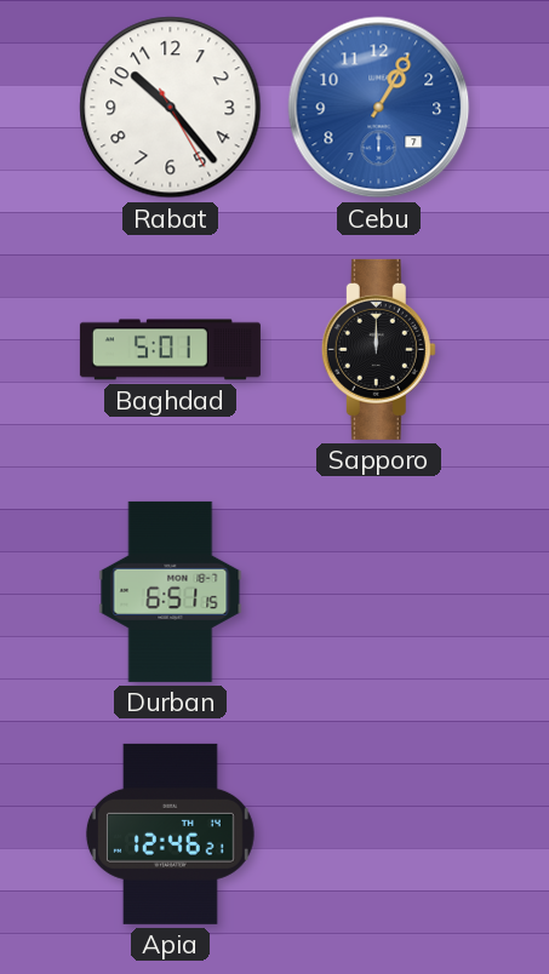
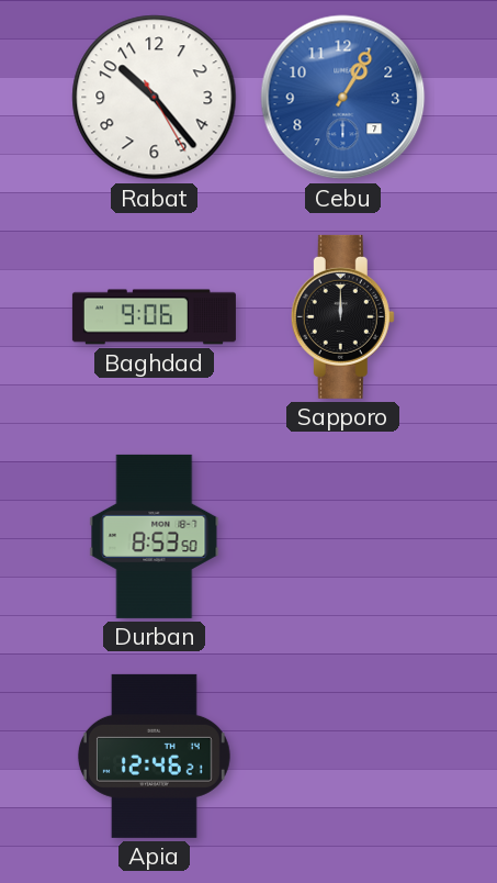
Baghdad: 5:01 -> 9:06
Durban: 6:51 -> 8:53
